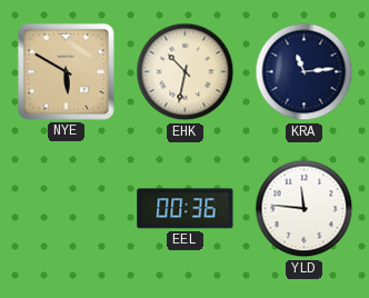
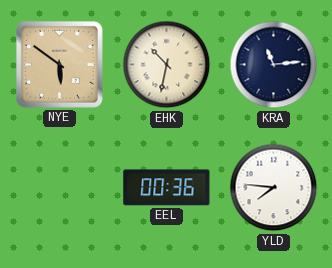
NYE: 5:50 -> 5:51
YLD: 11:46 -> 7:46
